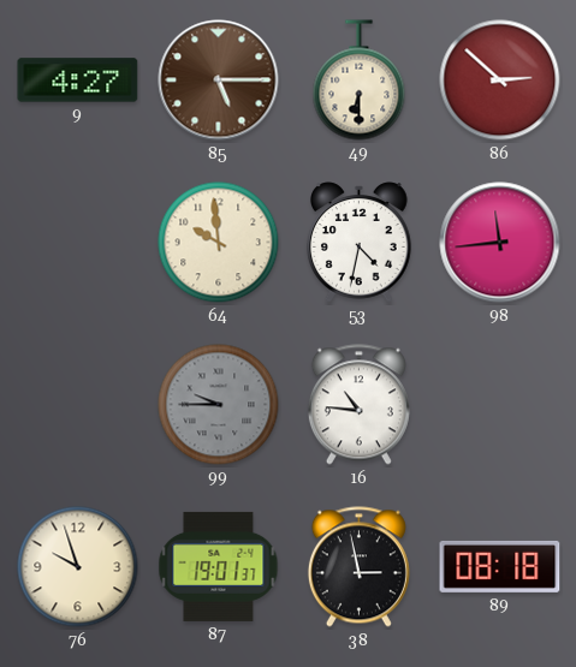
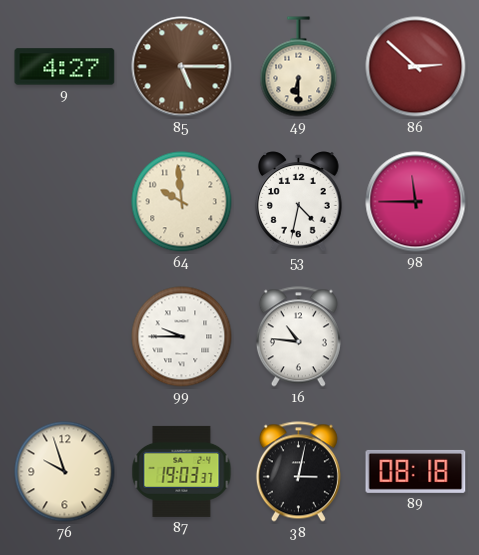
98: 11:44 -> 11:45
99 dial: grey -> white
87: 19:01 -> 19:03
38: 2:58 -> 3:02
